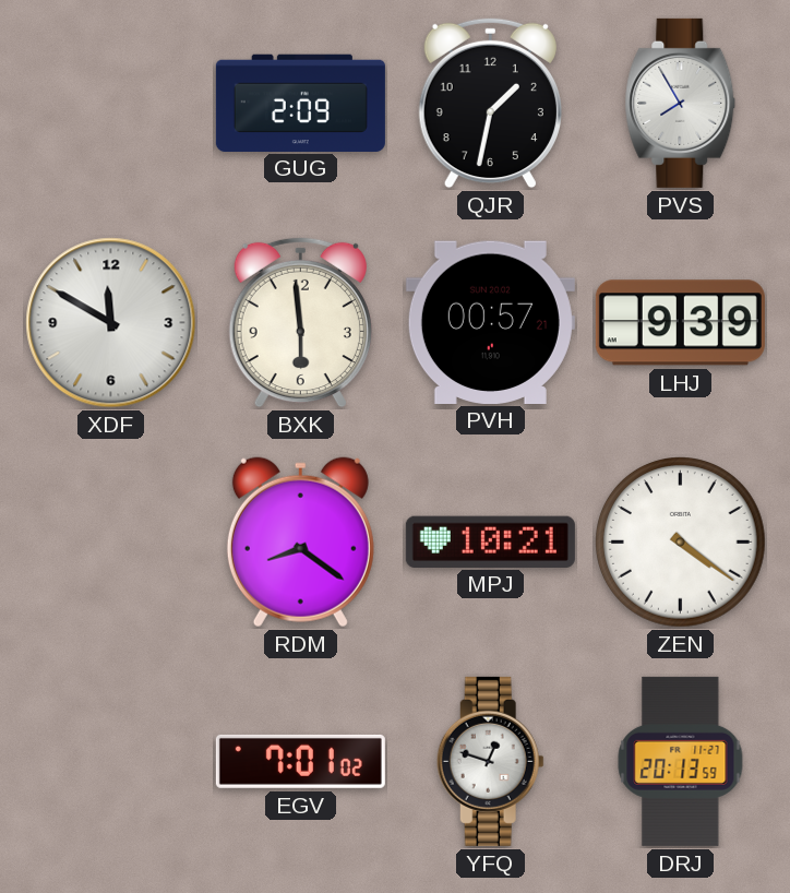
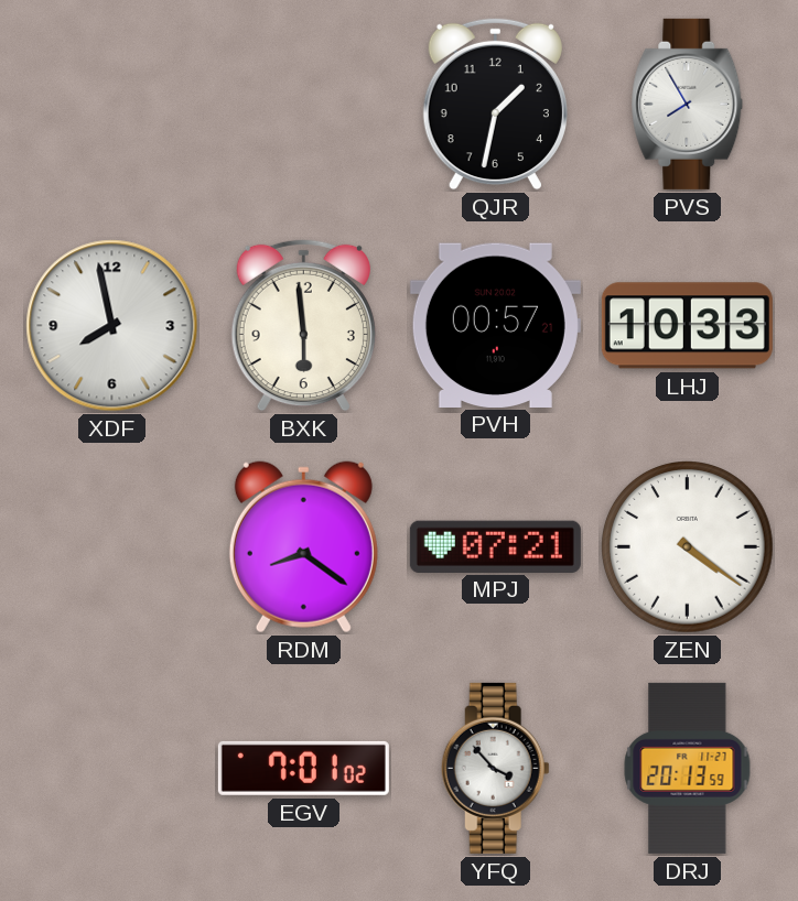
GUG: 2:09 -> none
XDF: 11:50 -> 7:58
LHJ: 9:39 -> 10:33
MPJ: 10:21 -> 07:21
YFQ: 12:48 -> 3:53
